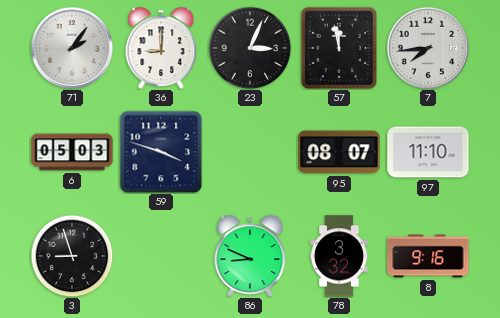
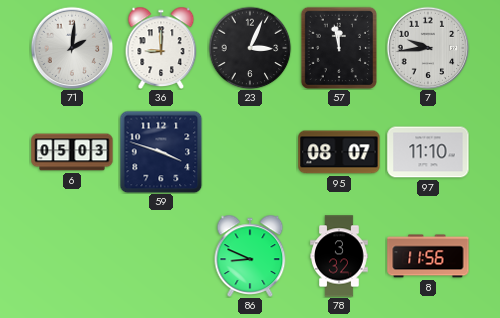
71: 2:06 -> 2:01
7: 7:44 -> 9:44
3: 8:57 -> none
8: 9:16 -> 11:56
